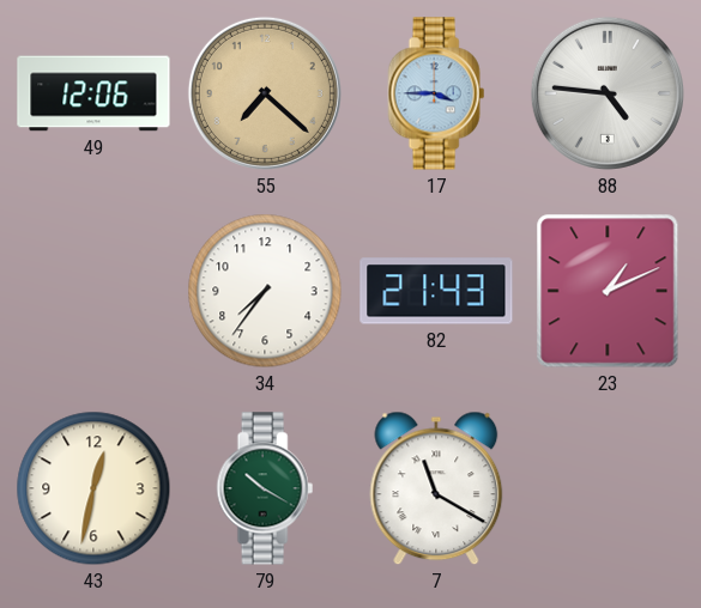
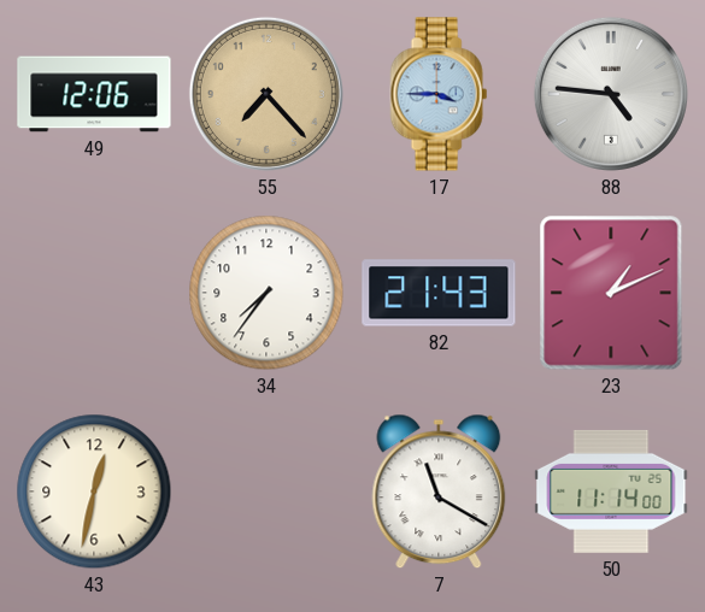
55: 7:22 -> 7:23
79: 10:20 -> none
50: none -> 11:14
